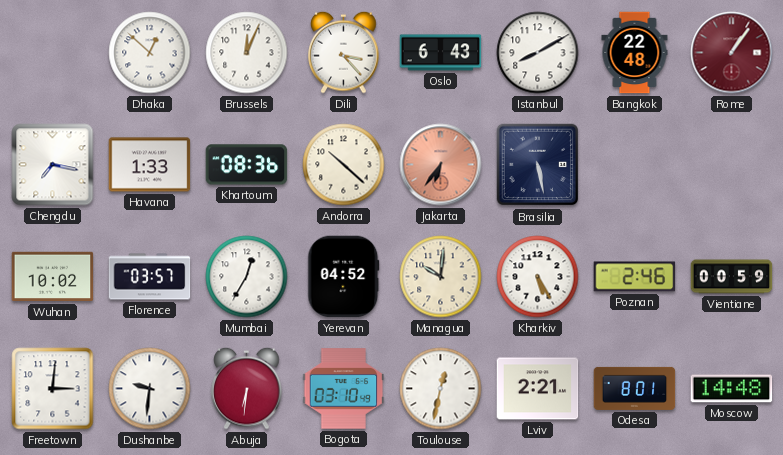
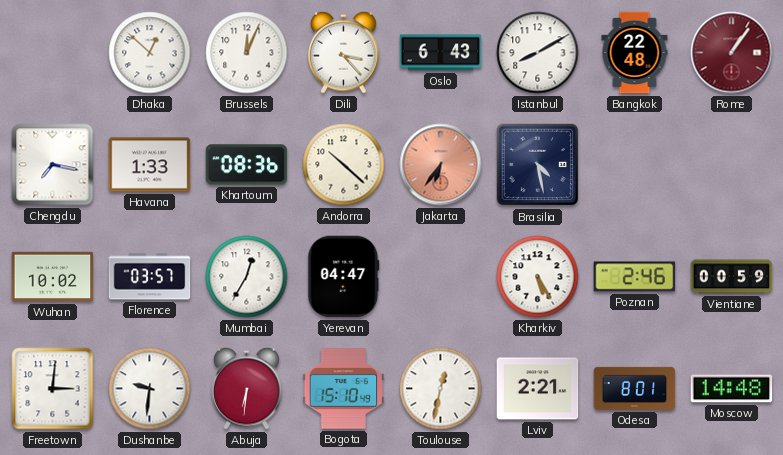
Brasilia: 5:28 -> 4:28
Yerevan: 04:52 -> 04:47
Managua: 10:01 -> none
Bogota: 03:10 -> 15:10
